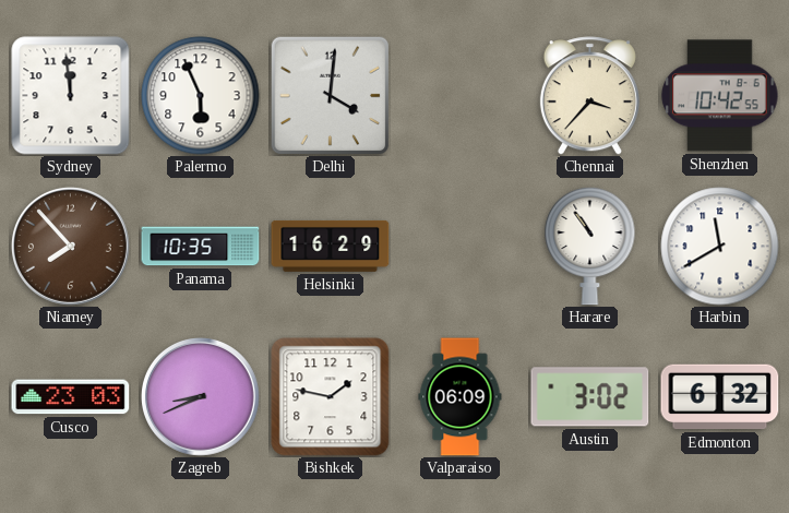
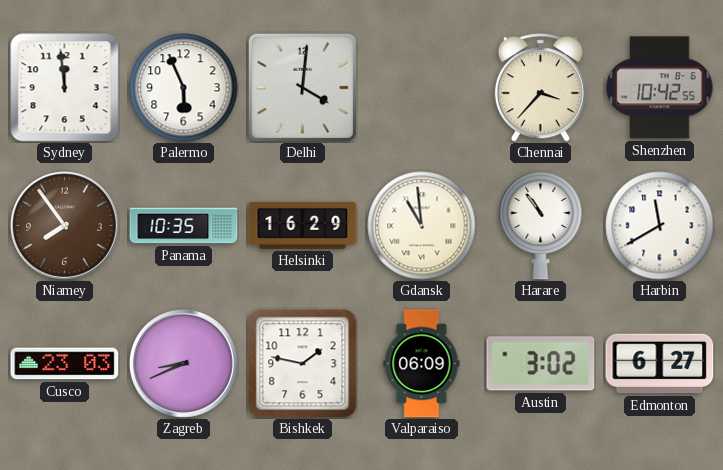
Niamey: 7:53 -> 7:54
Gdansk: none -> 10:59
Edmonton: 6:32 -> 6:27
